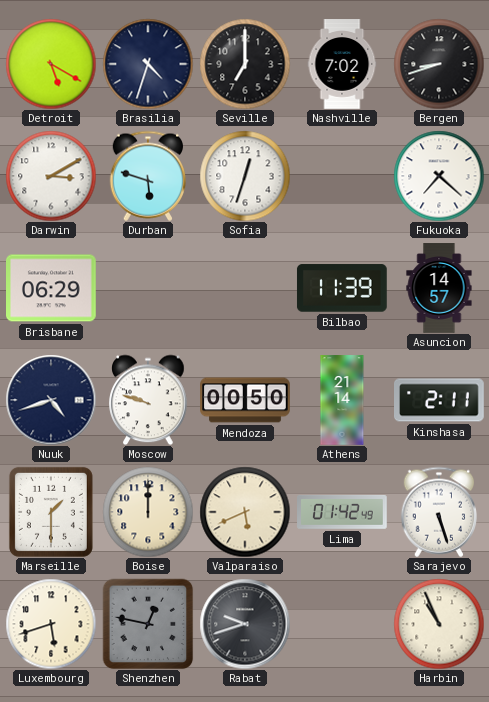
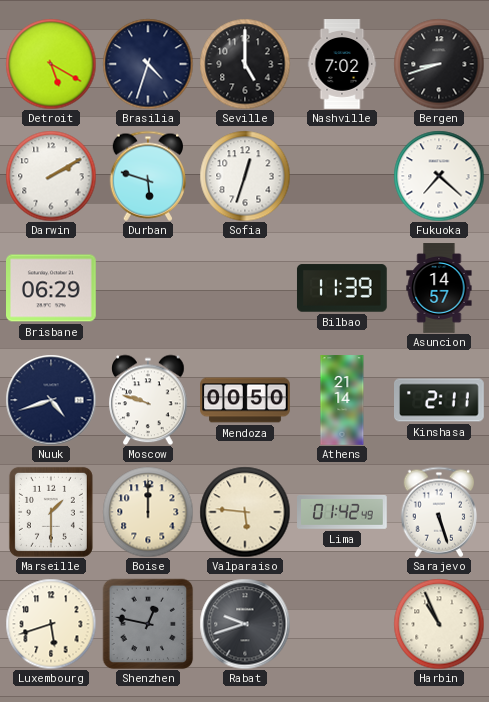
Seville: 7:00 -> 5:00
Darwin: 3:10 -> 2:10
Valparaiso: 5:41 -> 5:46
